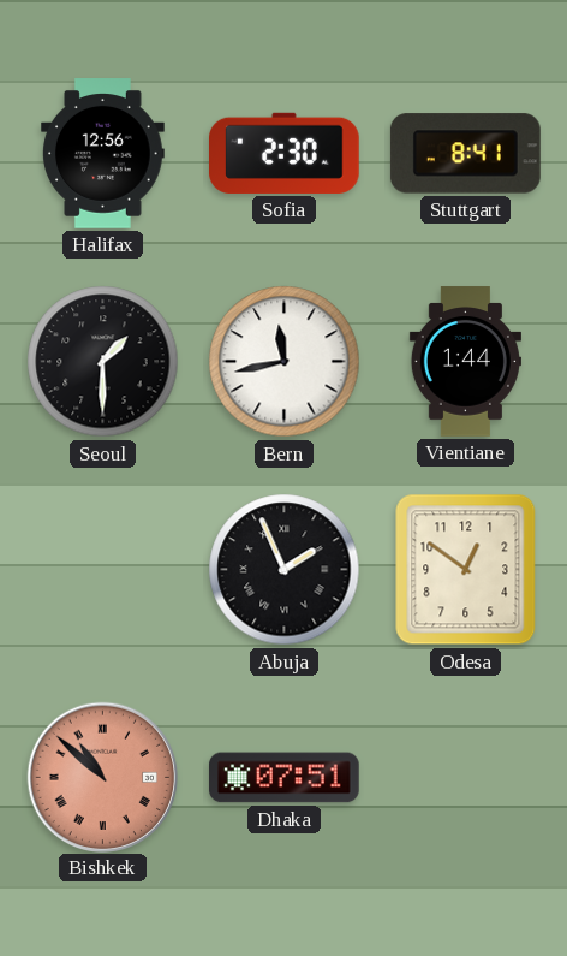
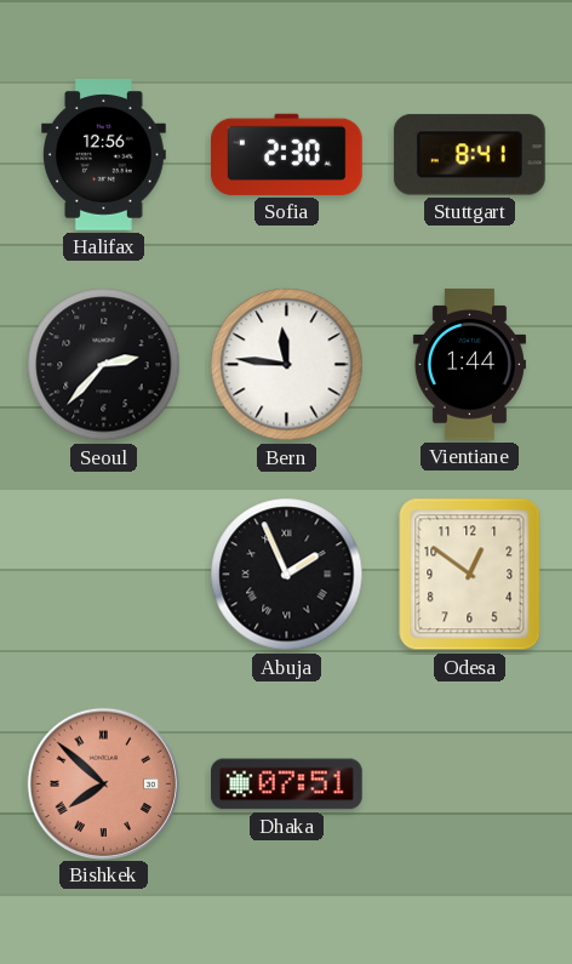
Seoul: 1:30 -> 2:37
Bern: 11:43 -> 11:46
Bishkek: 10:52 -> 7:52
